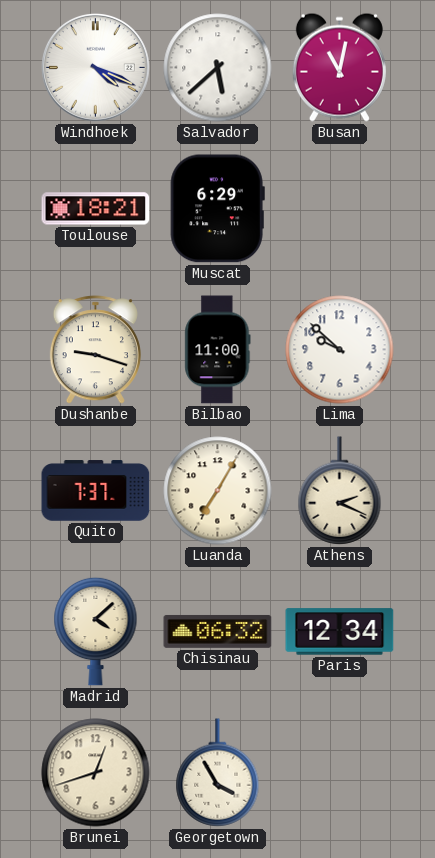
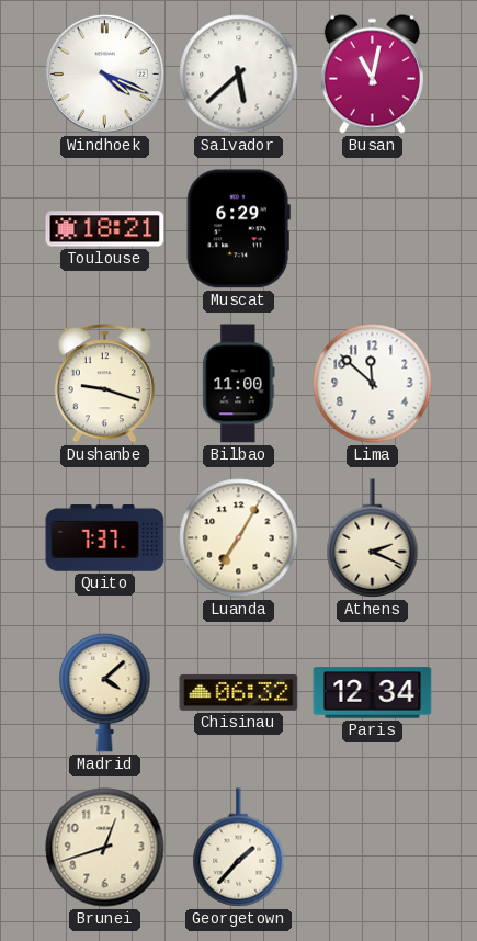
Lima: 9:52 -> 11:52
Georgetown: 3:55 -> 1:37
